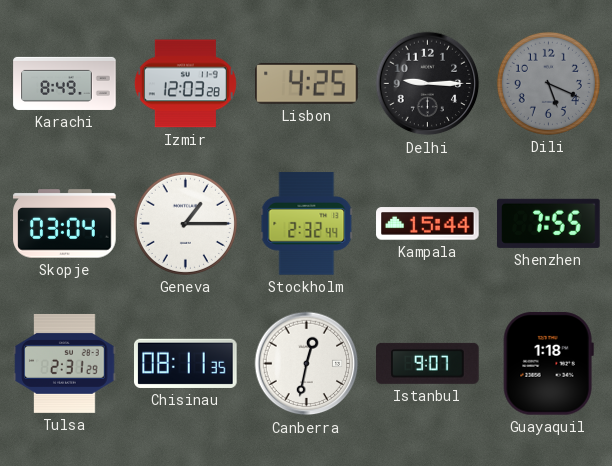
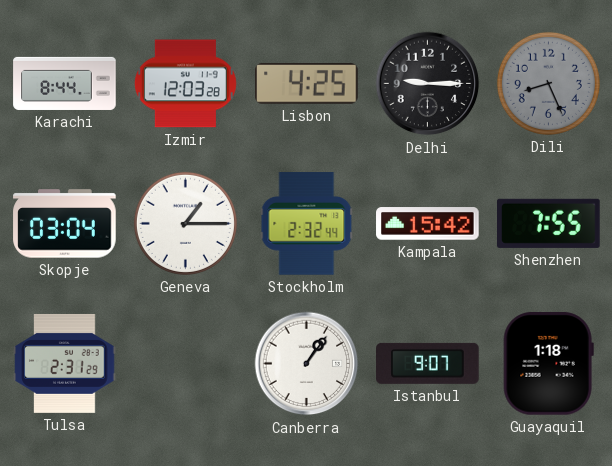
Karachi: 8:49 -> 8:44
Dili: 5:19 -> 8:26
Kampala: 15:44 -> 15:42
Chisinau: 08:11 -> none
Canberra: 12:32 -> 1:06
